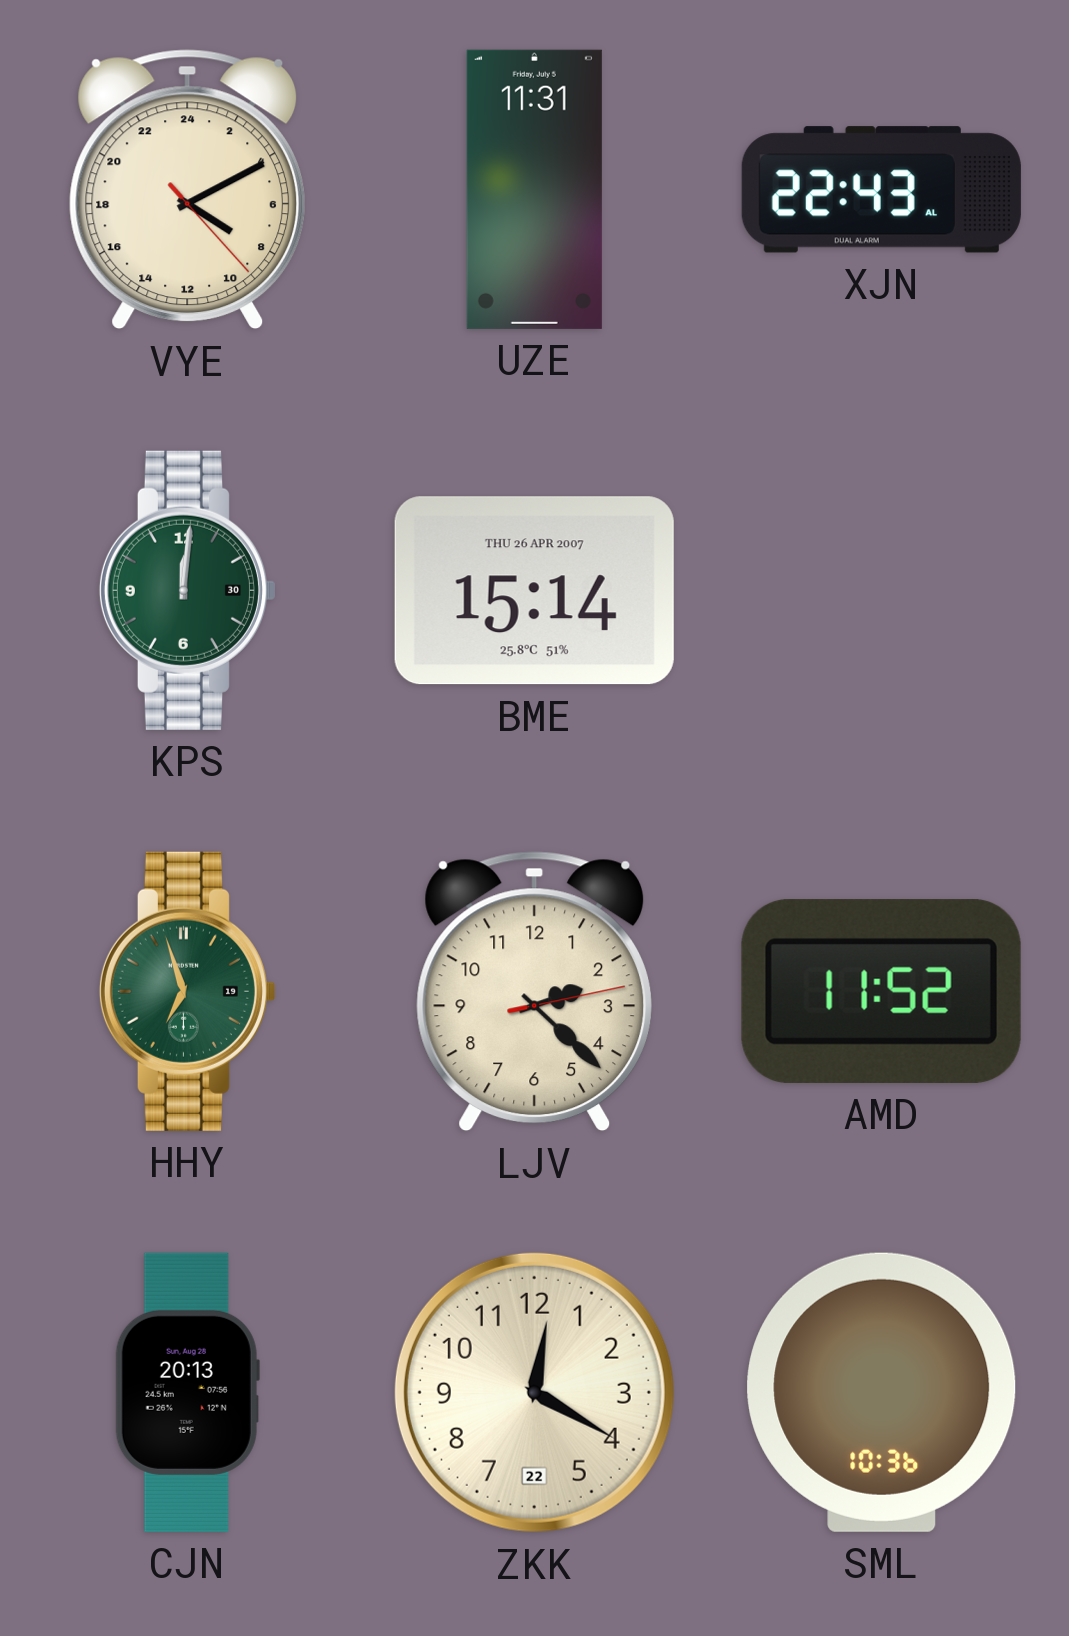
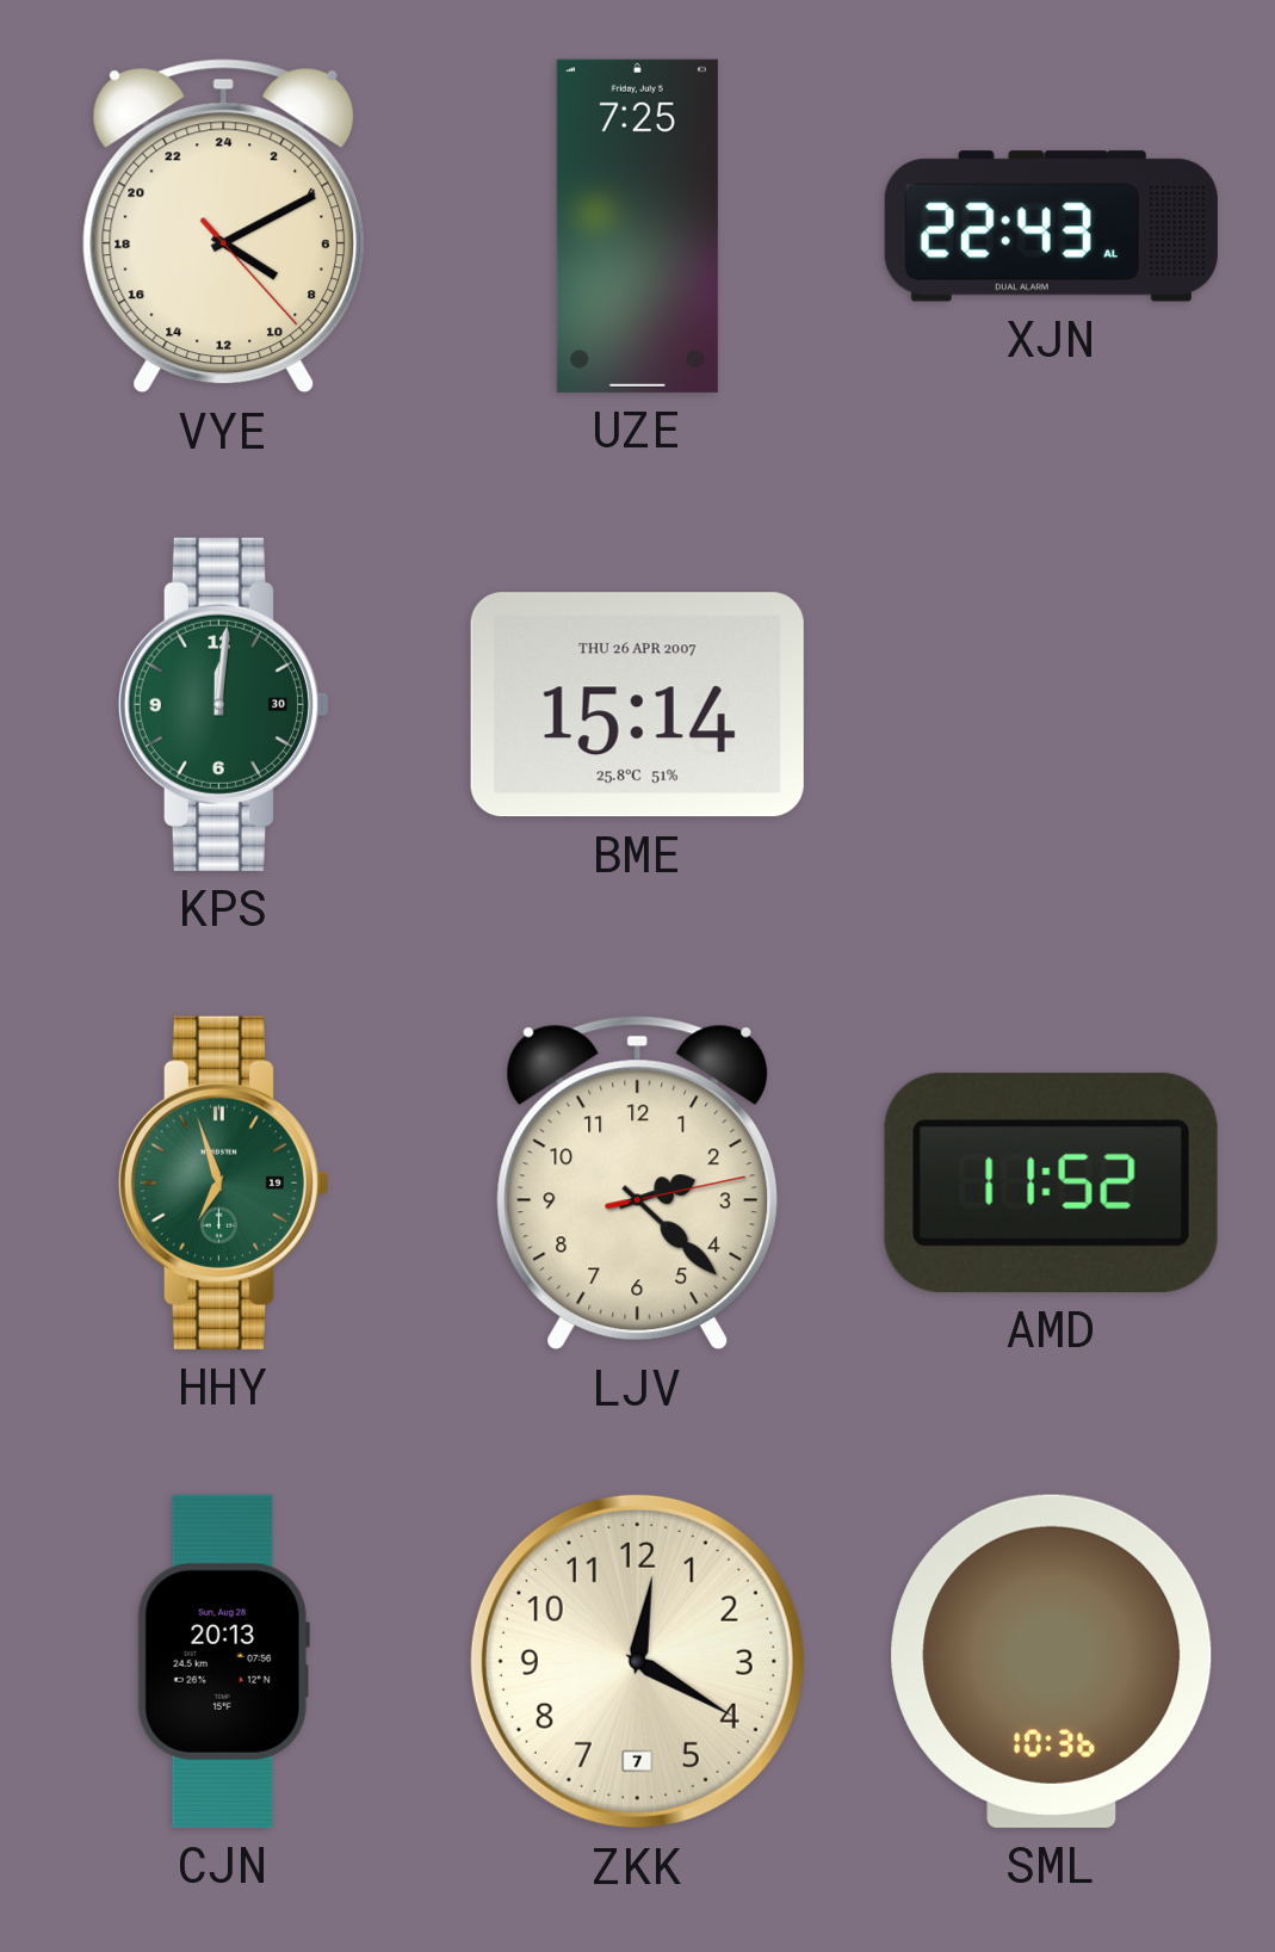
UZE: 11:31 -> 7:25
ZKK date: 22 -> 7
